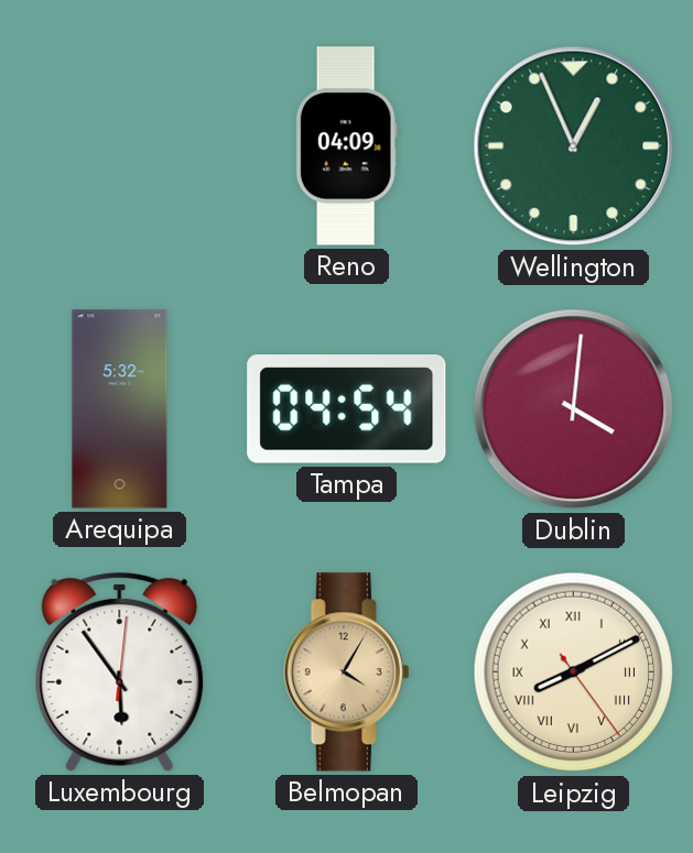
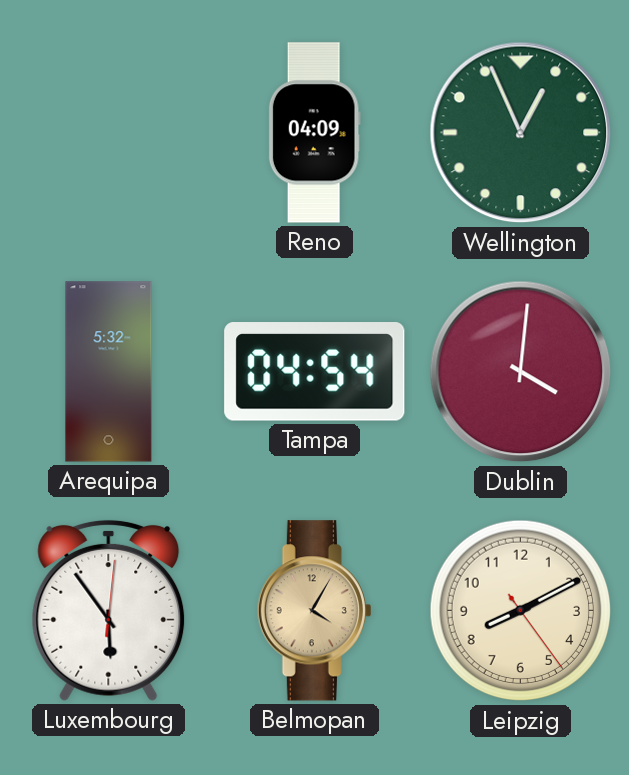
Leipzig numerals: Roman -> Arabic
